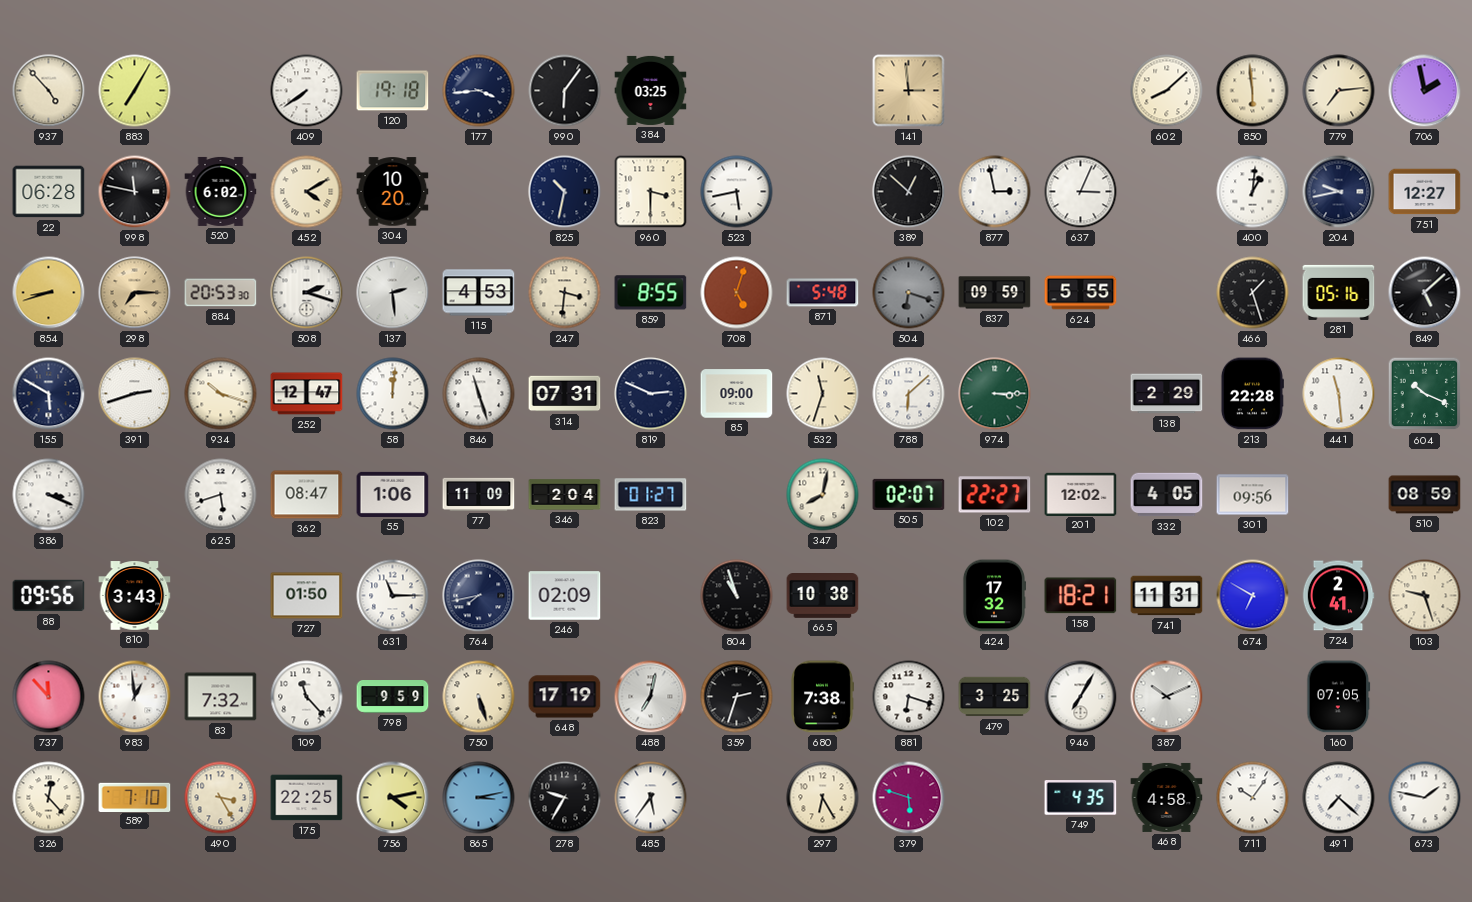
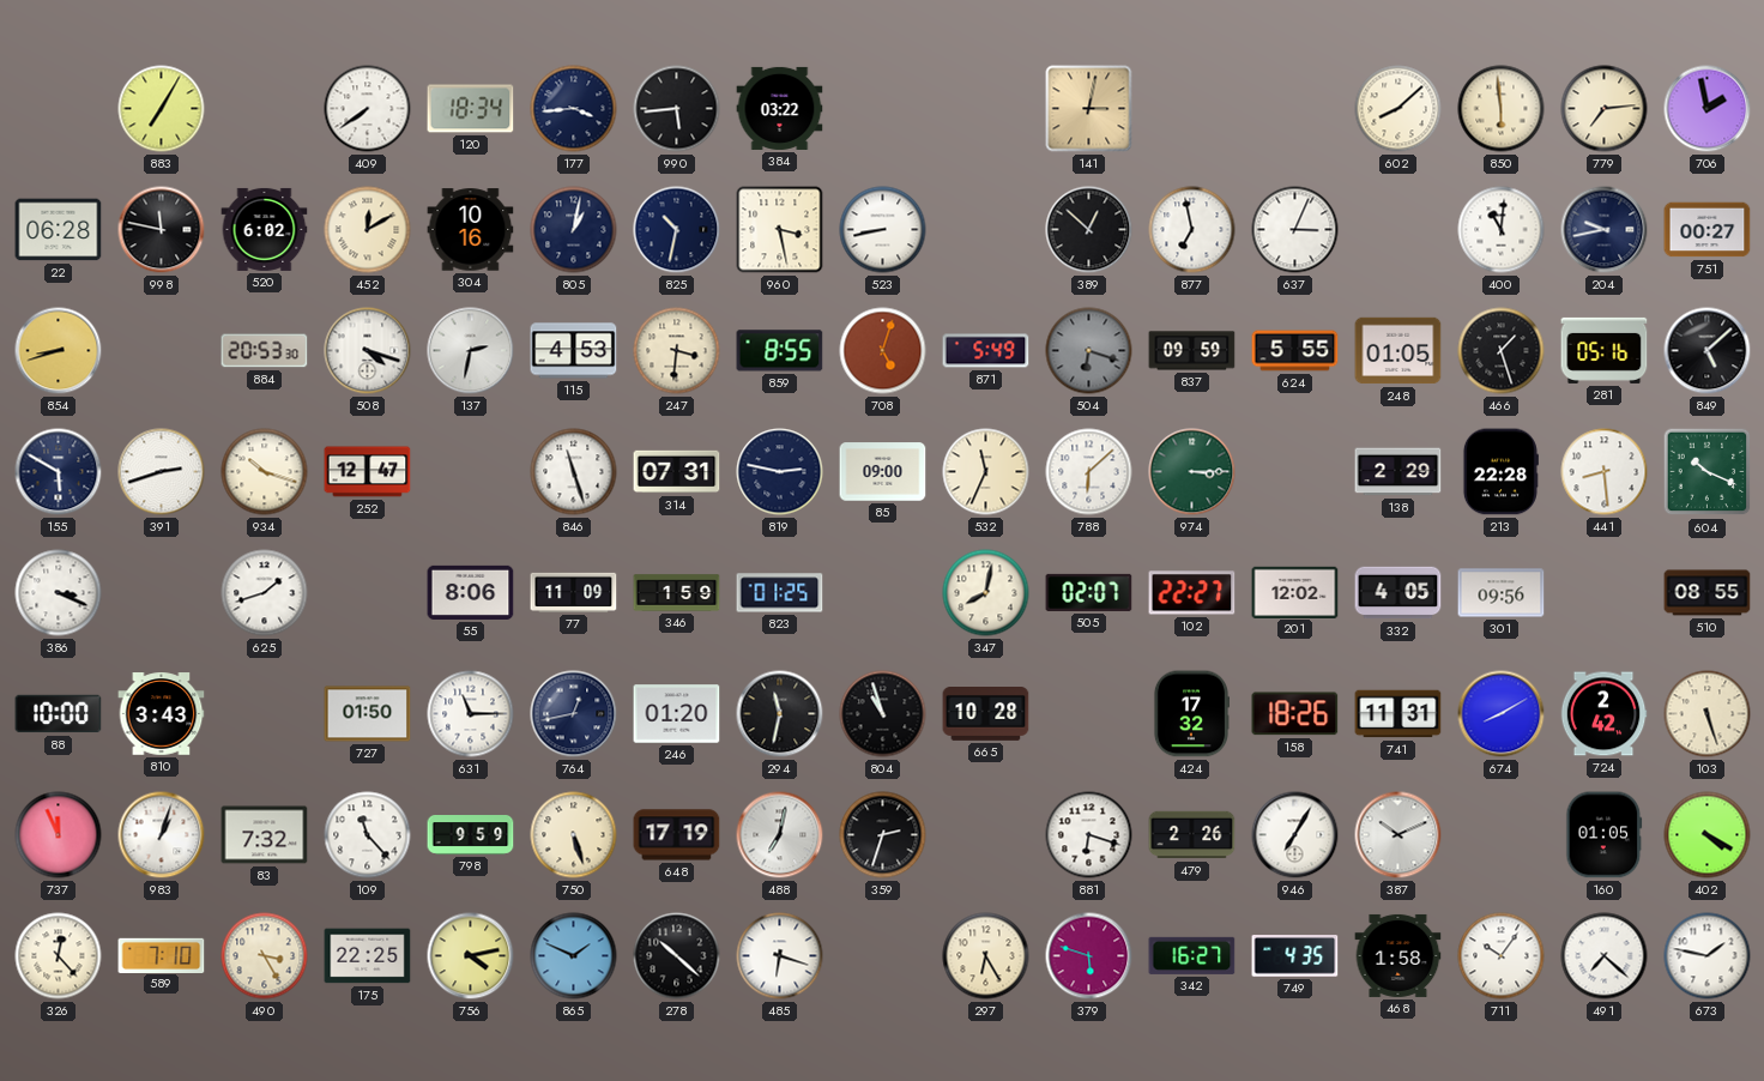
937: 4:53 -> none
120: 19:18 -> 18:34
990: 6:06 -> 5:44
384: 03:25 -> 03:22
141: 2:59 -> 3:02
452: 4:10 -> 12:10
304: 10:20 -> 10:16
805: none -> 1:02
960: 3:30 -> 3:28
523: 5:43 -> 8:43
877: 2:58 -> 6:58
400: 1:01 -> 11:01
751: 12:27 -> 00:27
298: 7:15 -> none
508: 2:18 -> 4:18
137: 2:29 -> 2:32
871: 5:48 -> 5:49
248: none -> 01:05
58: 12:01 -> none
819: 2:49 -> 2:47
532: 11:33 -> 11:34
441: 11:29 -> 8:29
625: 5:42 -> 1:42
362: 08:47 -> none
55: 1:06 -> 8:06
346: 2:04 -> 1:59
823: 01:27 -> 01:25
510: 08:59 -> 08:55
88: 09:56 -> 10:00
764: 7:43 -> 12:43
246: 02:09 -> 01:20
294: none -> 11:32
665: 10:38 -> 10:28
158: 18:21 -> 18:26
674: 6:50 -> 8:10
724: 2:41 -> 2:42
103: 9:27 -> 5:27
737: 11:53 -> 11:56
983: 12:59 -> 1:03
680: 7:38 -> none
479: 3:25 -> 2:26
160: 07:05 -> 01:05
402: none -> 4:20
865: 3:13 -> 1:49
278: 9:35 -> 10:22
485: 5:36 -> 6:18
342: none -> 16:27
468: 4:58 -> 1:58
